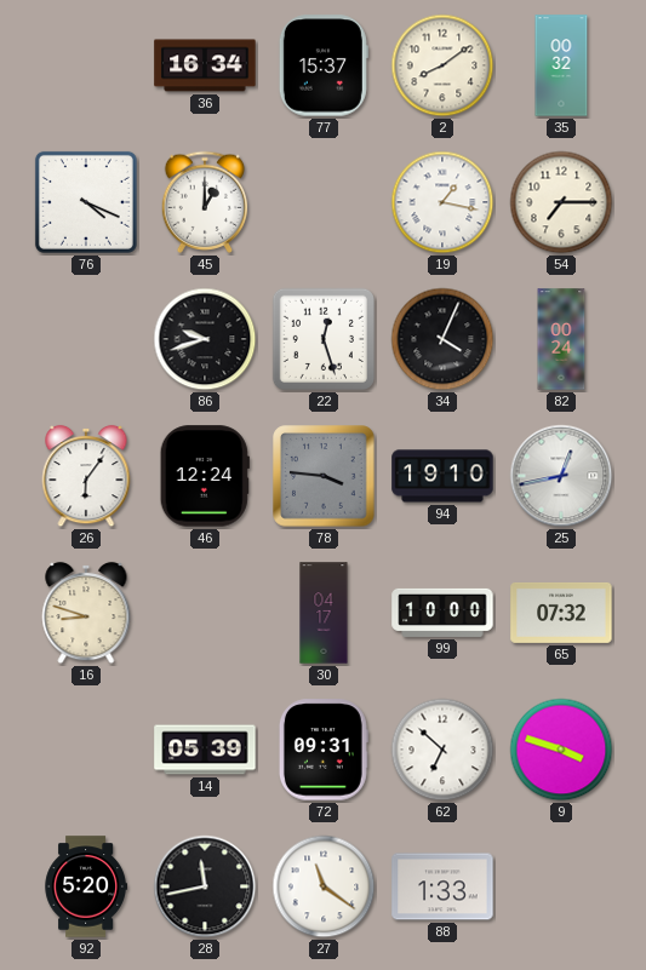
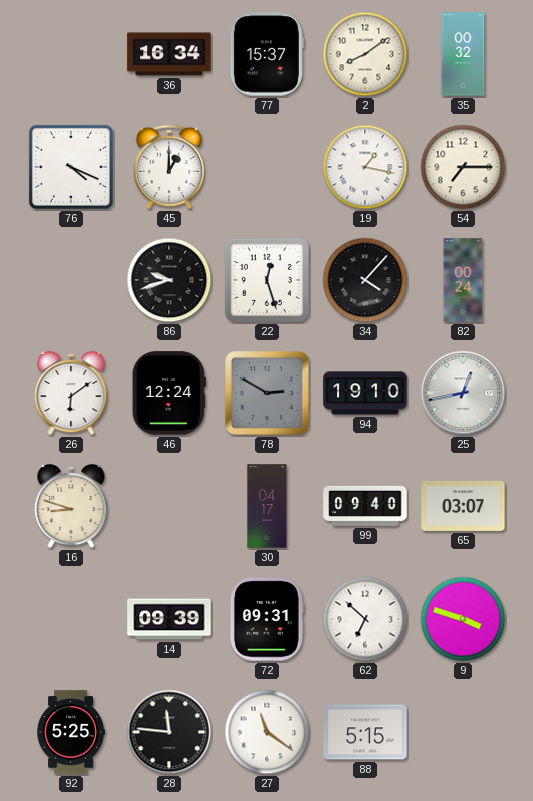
34: 4:04 -> 4:07
26: 6:06 -> 6:09
78: 3:46 -> 2:50
99: 10:00 -> 09:40
65: 07:32 -> 03:07
14: 05:39 -> 09:39
92: 5:20 -> 5:25
28: 11:43 -> 11:46
88: 1:33 -> 5:15
